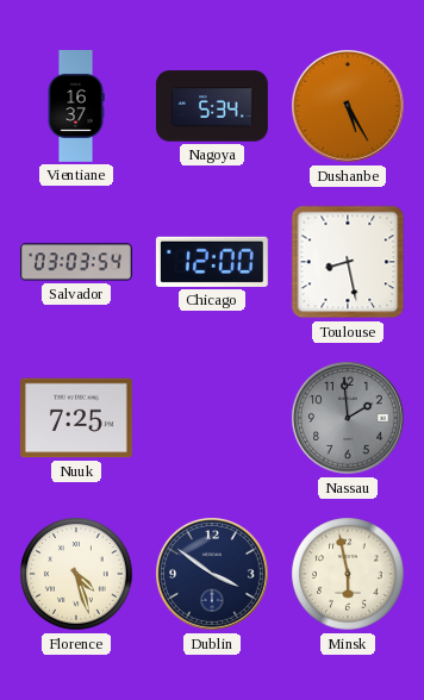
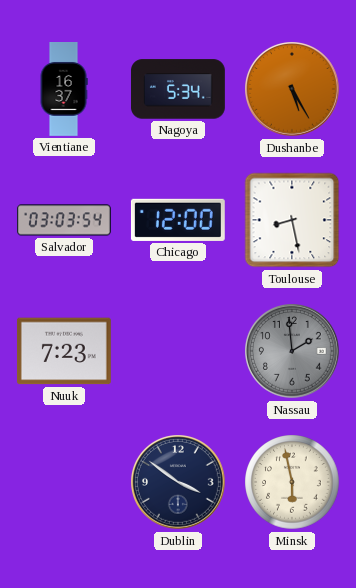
Nuuk: 7:25 -> 7:23
Florence: 4:27 -> none
